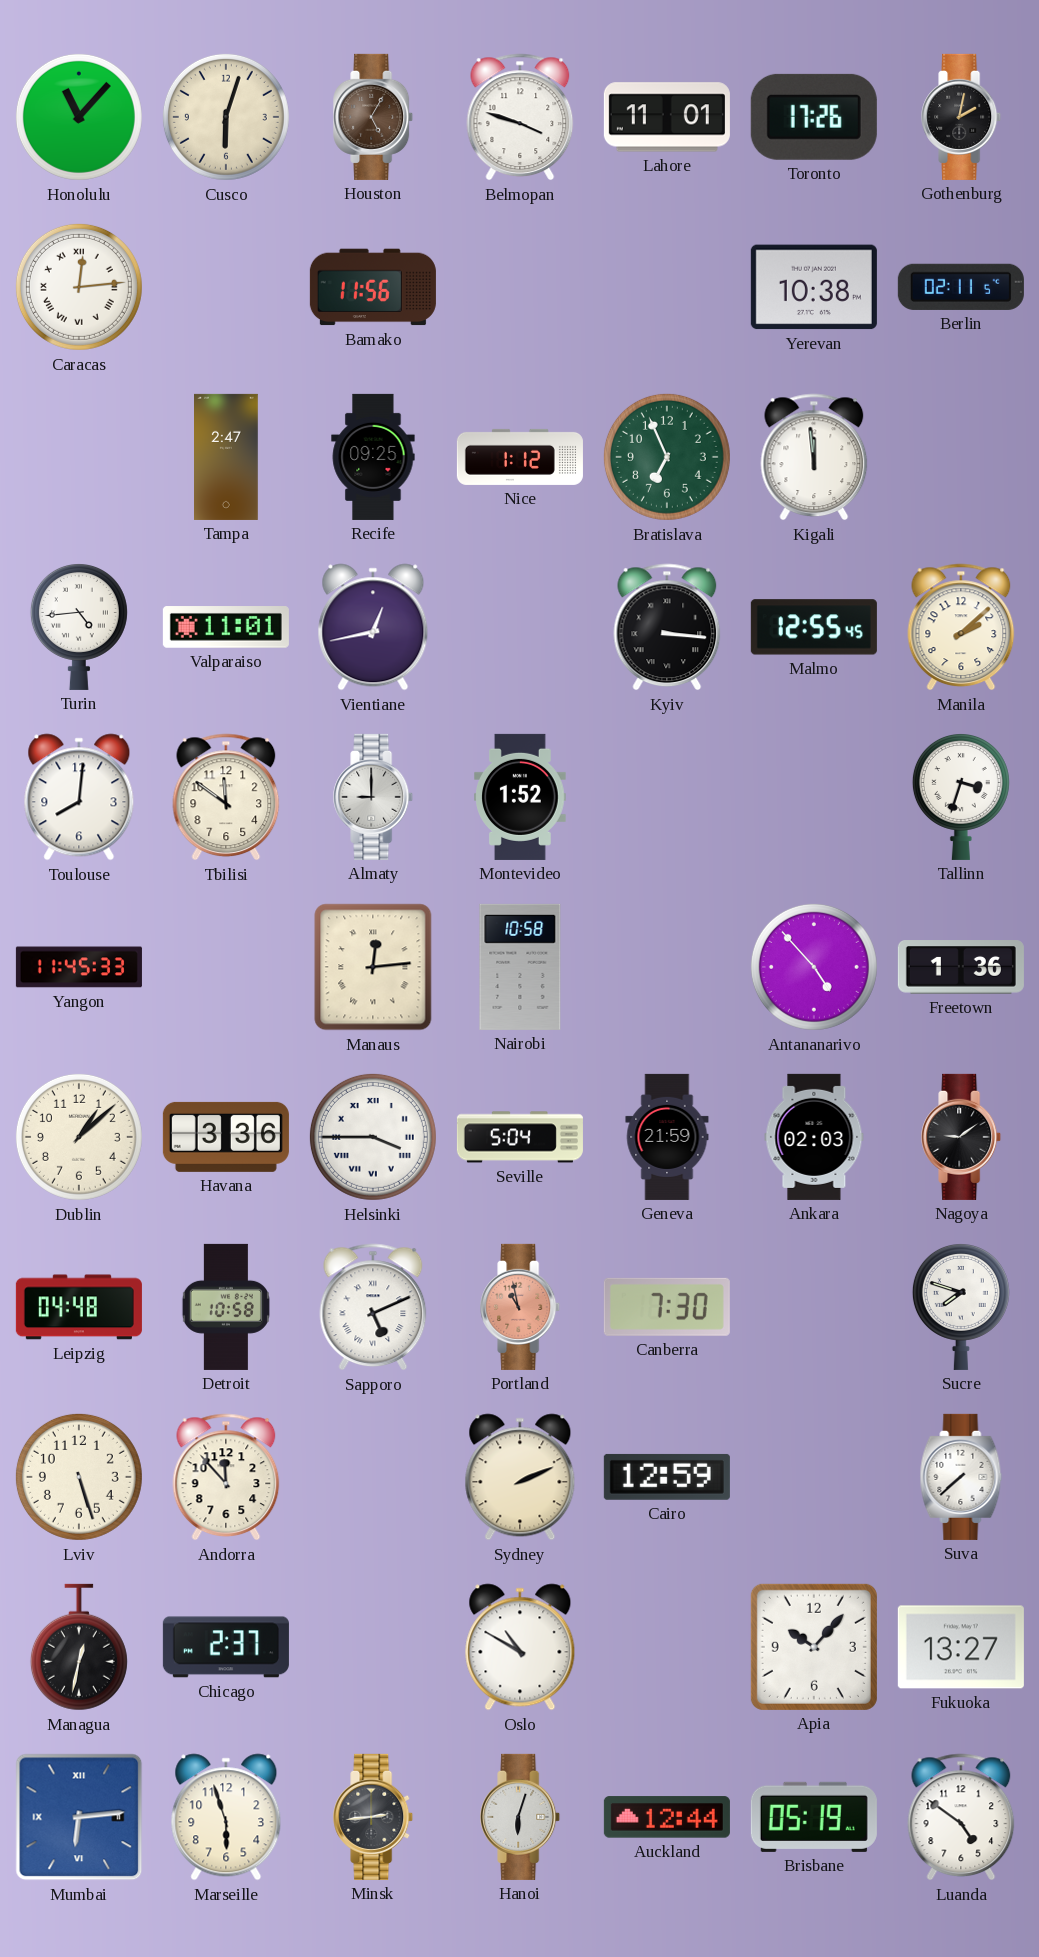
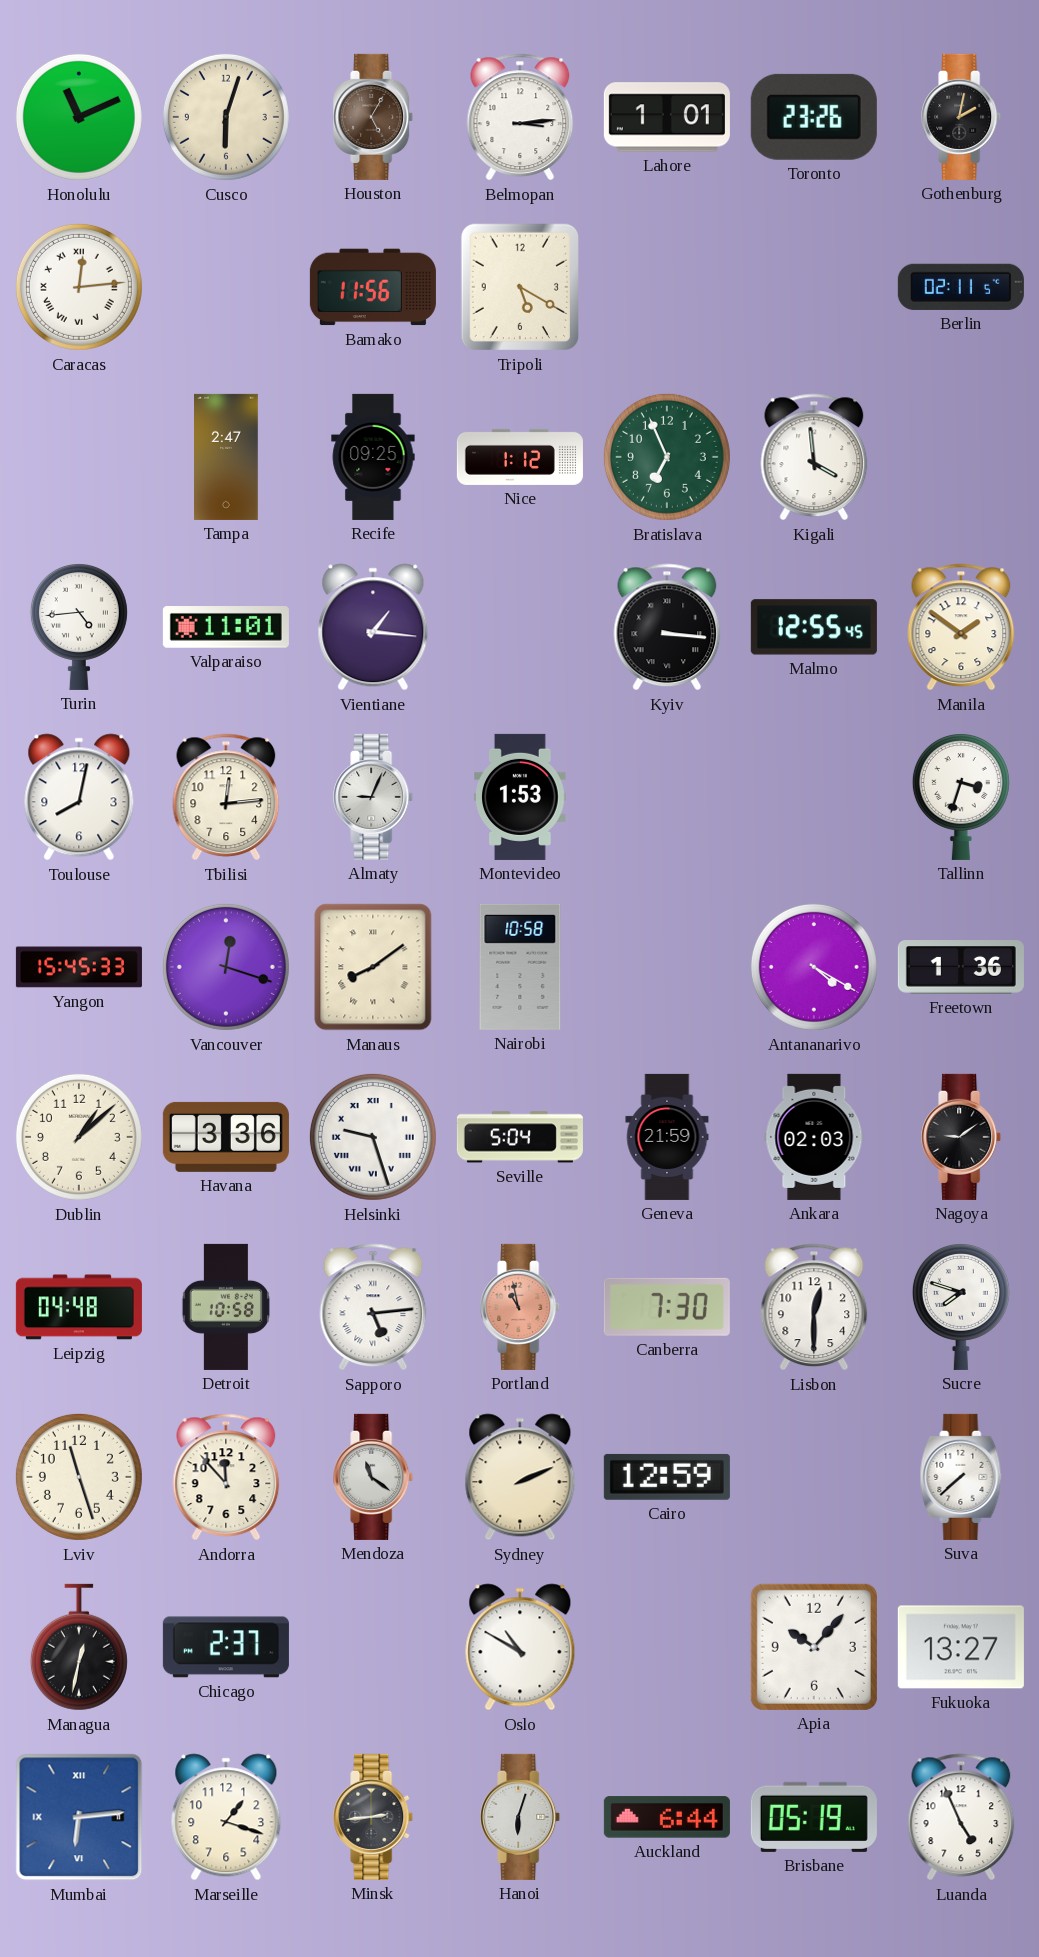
Honolulu: 11:07 -> 11:11
Belmopan: 3:48 -> 3:14
Lahore: 11:01 -> 1:01
Toronto: 17:26 -> 23:26
Tripoli: none -> 5:20
Yerevan: 10:38 -> none
Kigali: 11:59 -> 3:59
Vientiane: 12:43 -> 1:16
Manila: 2:08 -> 1:51
Toulouse: 8:01 -> 8:02
Tbilisi: 11:51 -> 12:14
Almaty: 9:00 -> 9:04
Montevideo: 1:52 -> 1:53
Yangon: 11:45 -> 15:45
Vancouver: none -> 12:18
Manaus: 12:14 -> 8:09
Antananarivo: 4:53 -> 4:20
Helsinki: 3:45 -> 9:27
Sapporo: 5:11 -> 5:14
Lisbon: none -> 12:30
Lviv: 5:27 -> 11:27
Mendoza: none -> 11:21
Marseille: 5:57 -> 1:18
Auckland: 12:44 -> 6:44
Luanda: 4:51 -> 4:56
